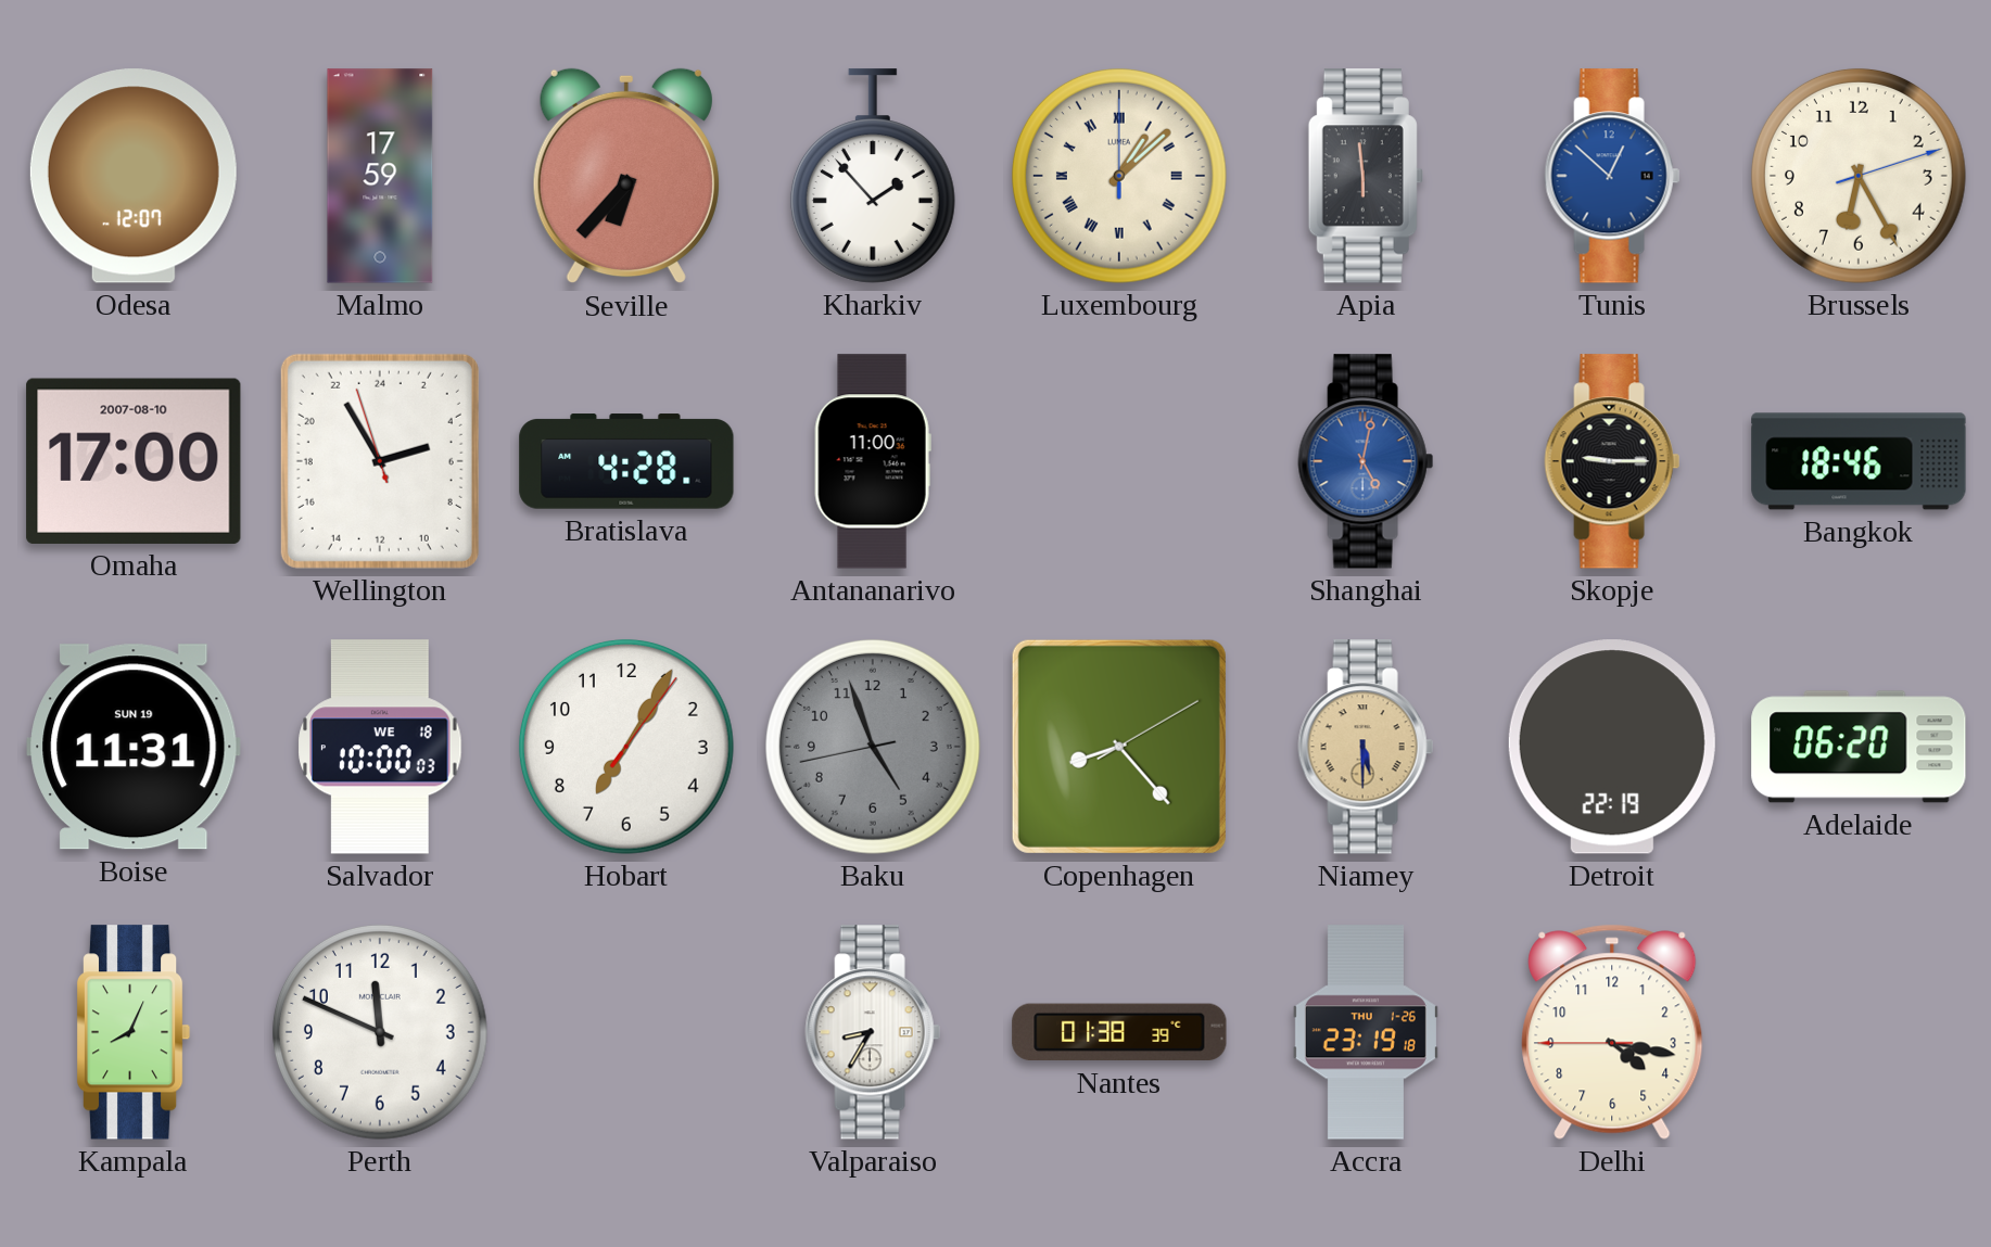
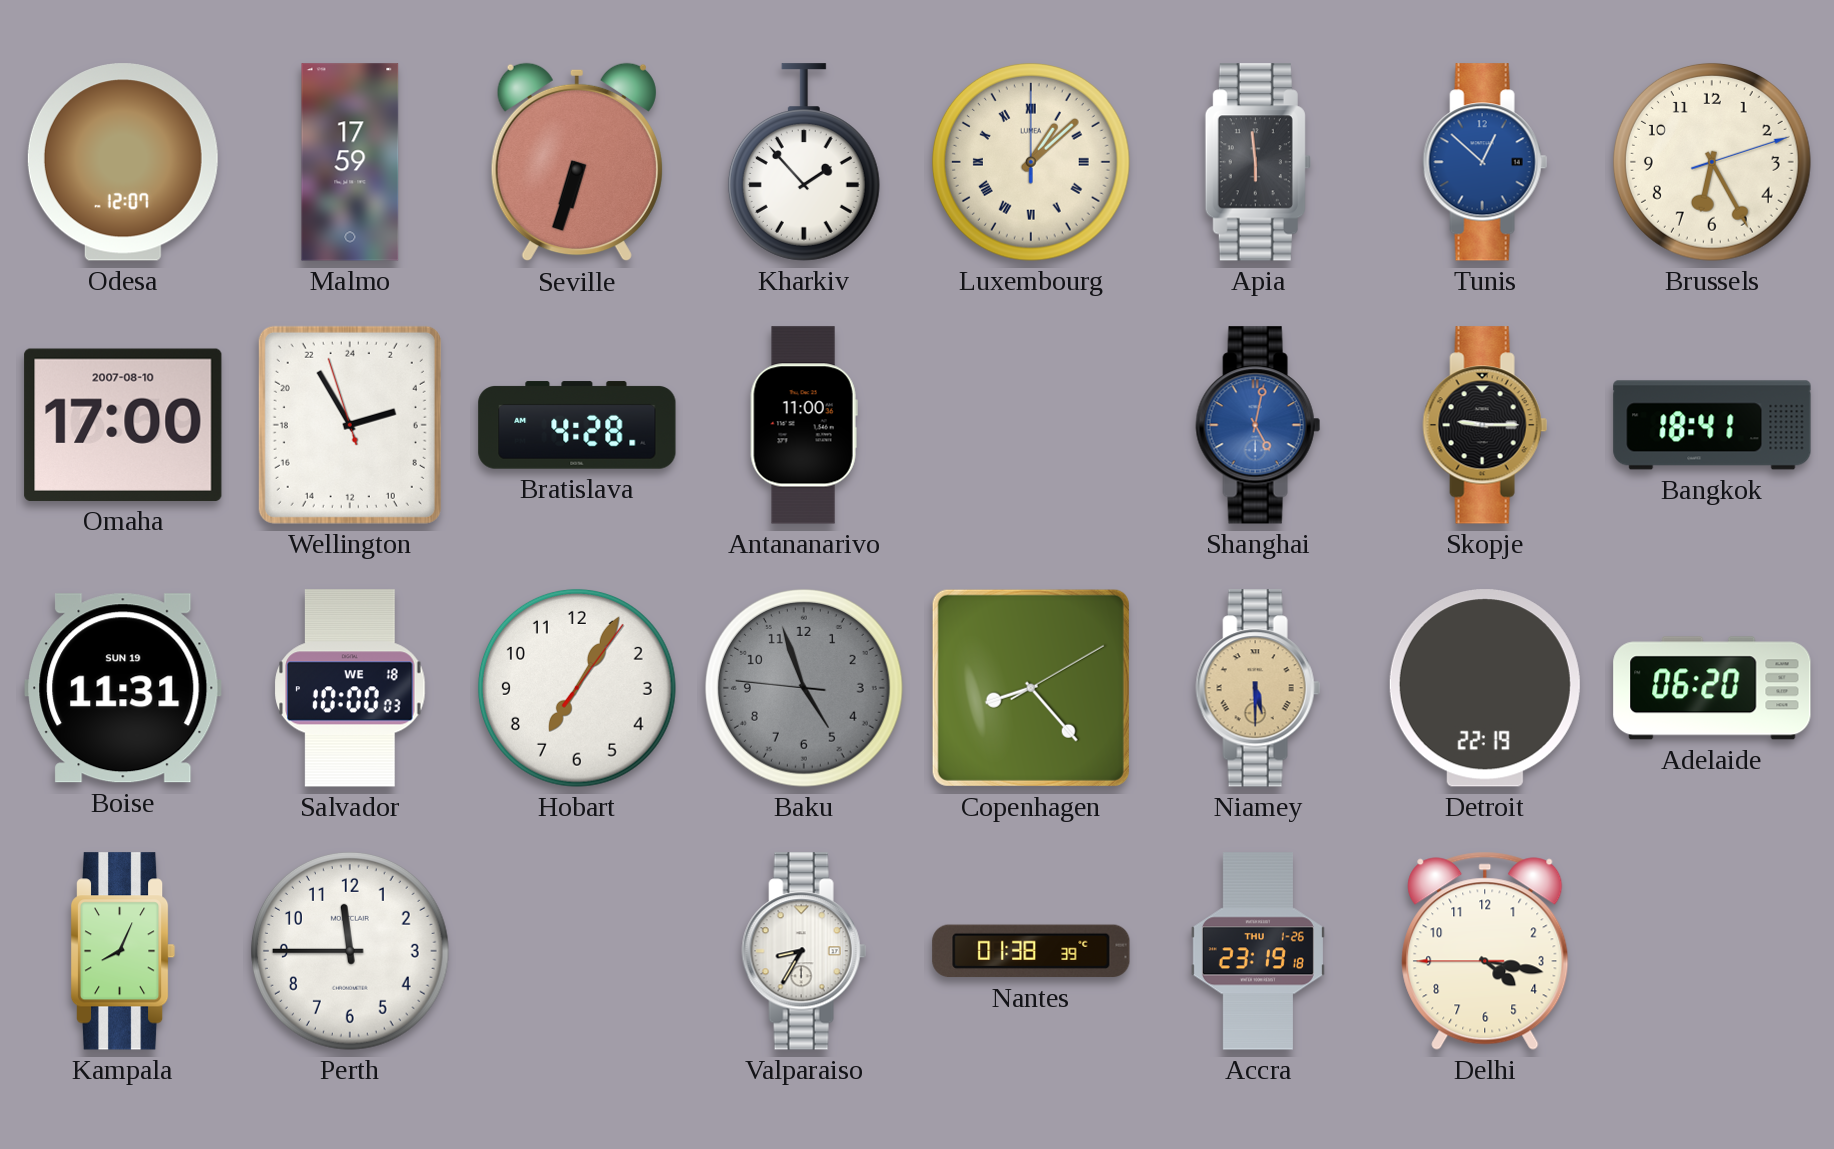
Seville: 6:37 -> 6:33
Bangkok: 18:46 -> 18:41
Baku: 4:56:43 -> 4:56:46
Perth: 11:49 -> 11:45
